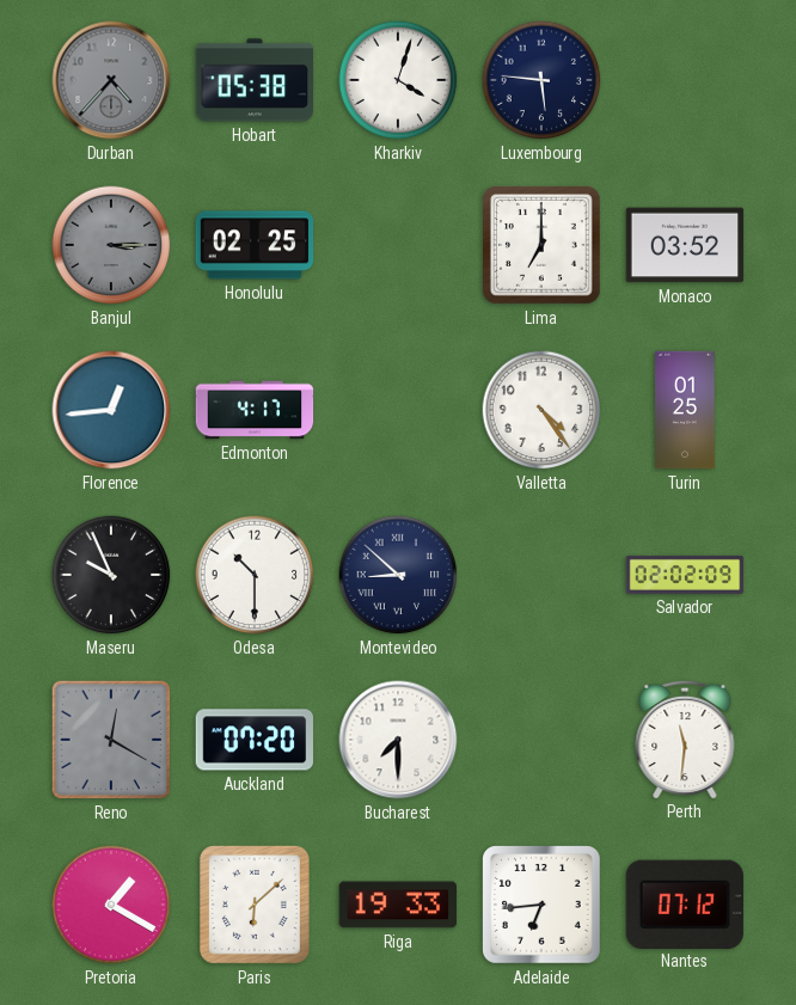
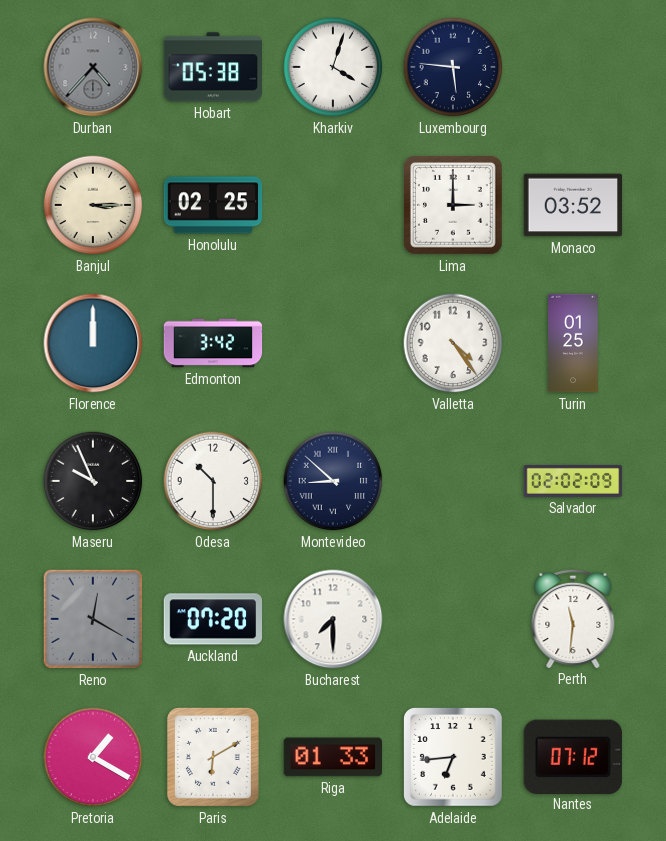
Banjul dial: grey -> cream
Lima: 7:00 -> 3:00
Florence: 12:44 -> 12:00
Edmonton: 4:17 -> 3:42
Paris: 6:08 -> 6:10
Riga: 19:33 -> 01:33
